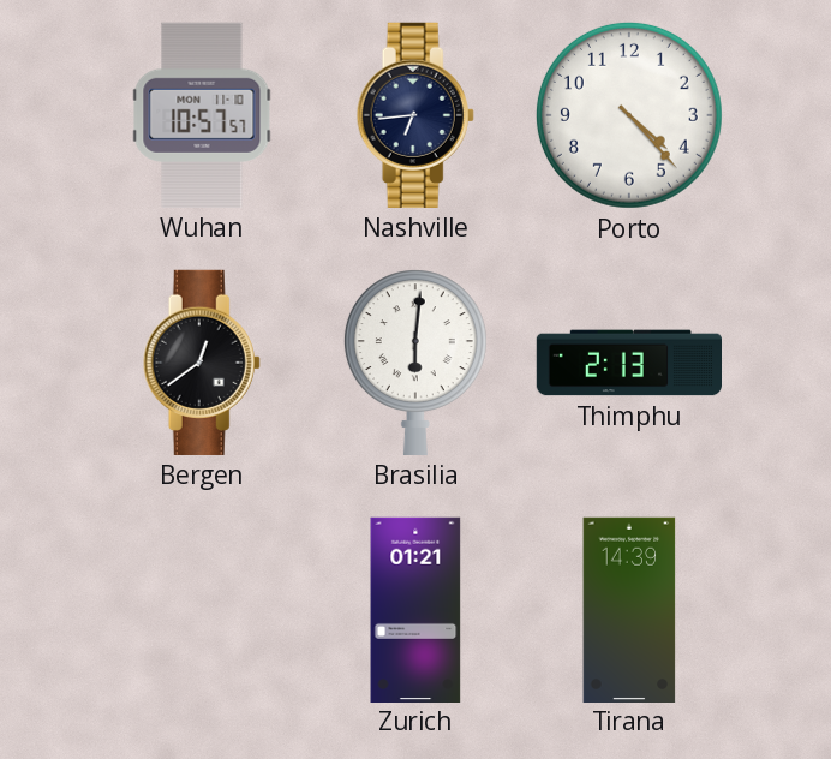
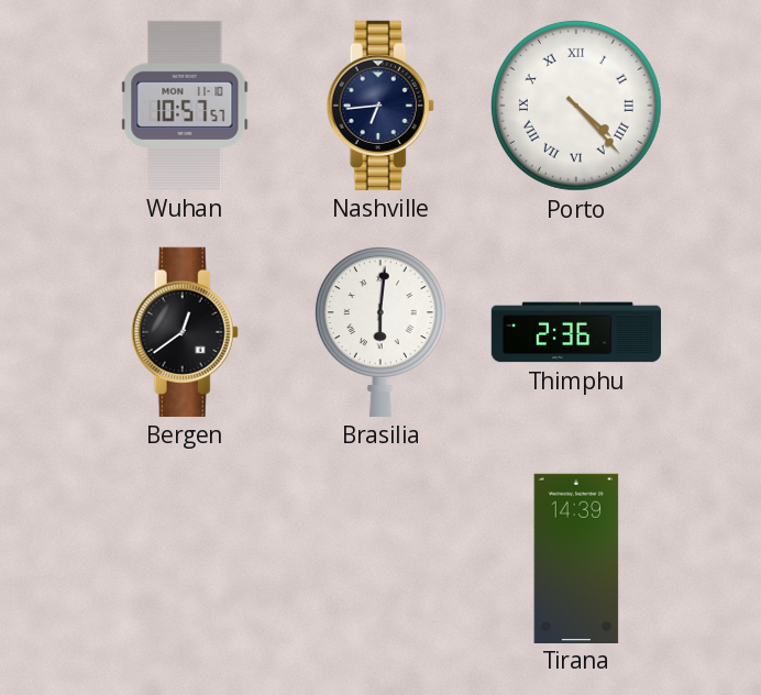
Porto numerals: Arabic -> Roman
Thimphu: 2:13 -> 2:36
Zurich: 01:21 -> none
